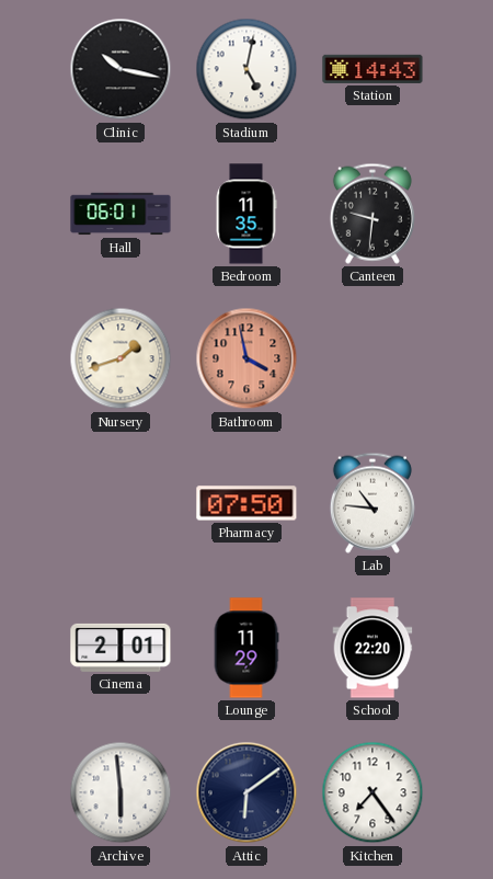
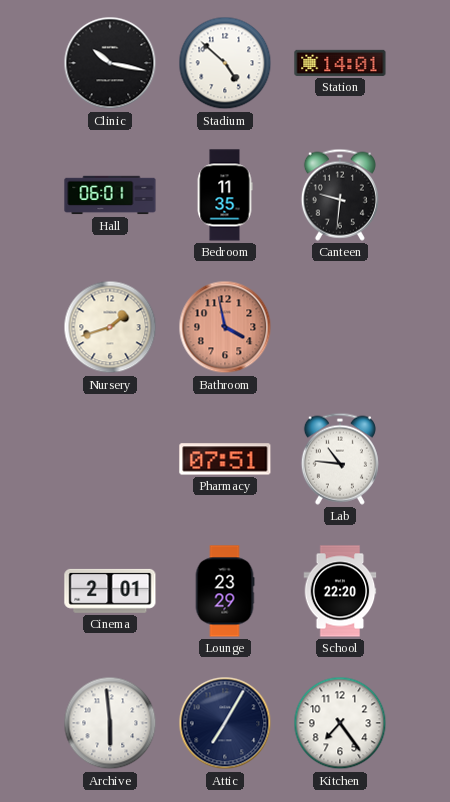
Stadium: 5:02 -> 4:52
Station: 14:43 -> 14:01
Pharmacy: 07:50 -> 07:51
Lounge: 11:29 -> 23:29
Attic: 6:09 -> 7:05
